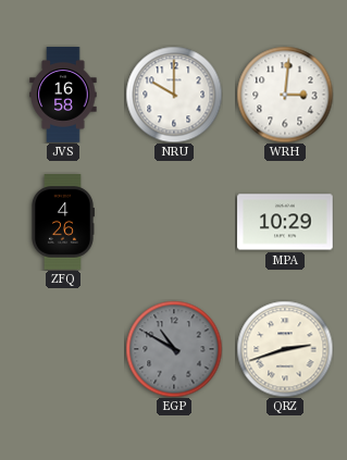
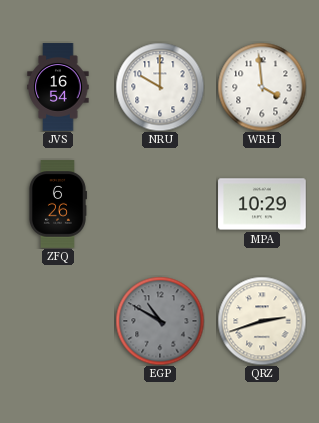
JVS: 16:58 -> 16:54
WRH: 3:01 -> 3:59
ZFQ: 4:26 -> 6:26
